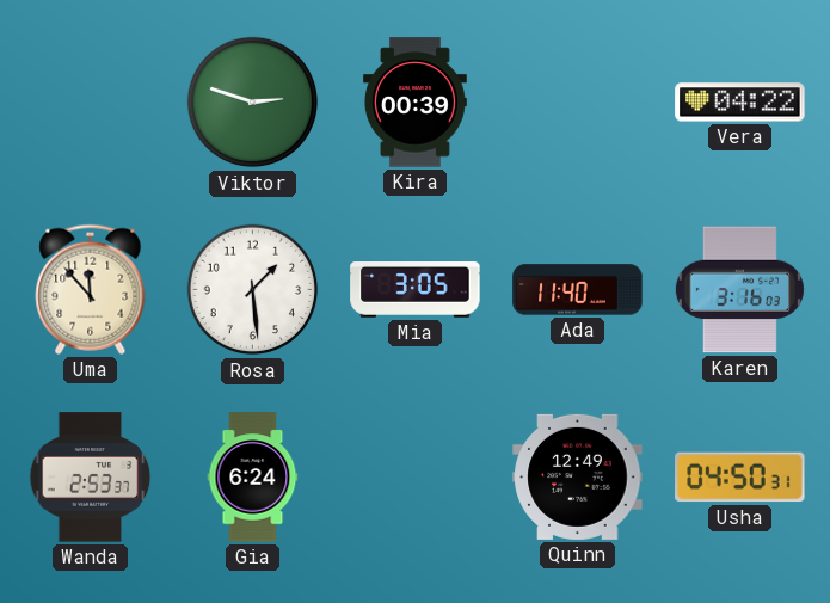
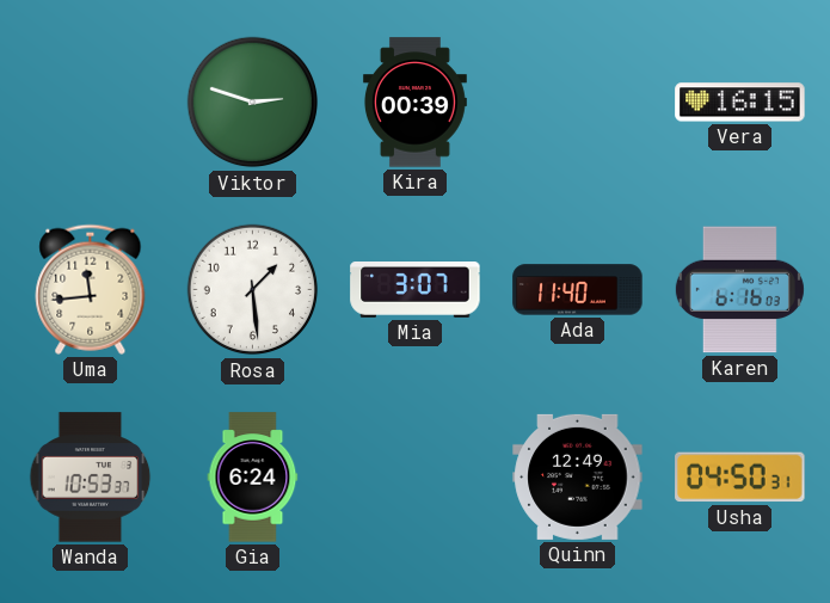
Vera: 04:22 -> 16:15
Uma: 11:53 -> 11:44
Mia: 3:05 -> 3:07
Karen: 3:16 -> 6:16
Wanda: 2:53 -> 10:53
